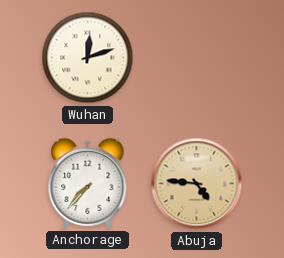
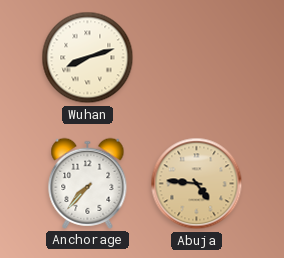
Wuhan: 12:12 -> 8:12
